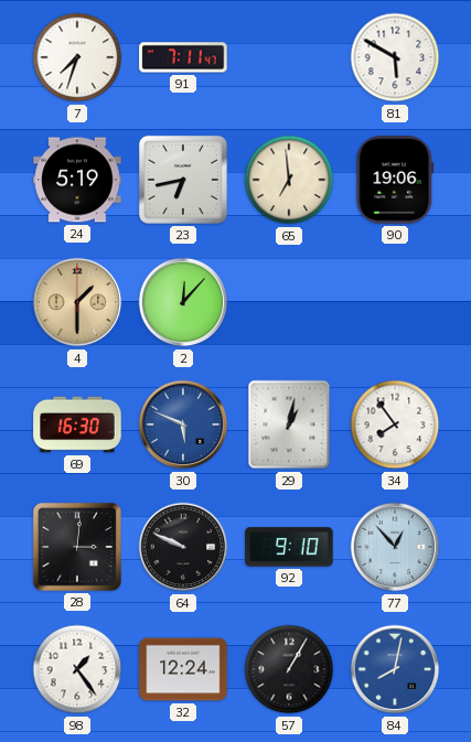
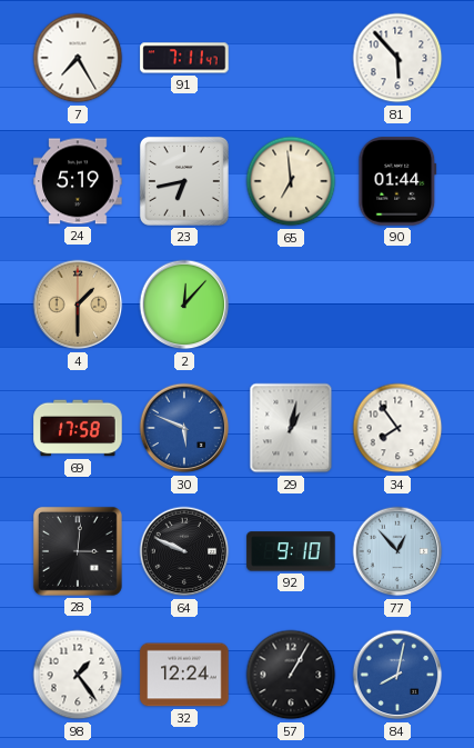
7: 7:33 -> 7:25
81: 5:50 -> 5:53
90: 19:06 -> 01:44
69: 16:30 -> 17:58
